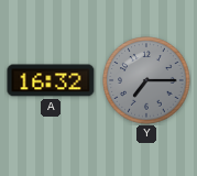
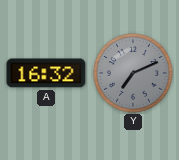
Y: 7:15 -> 7:11
